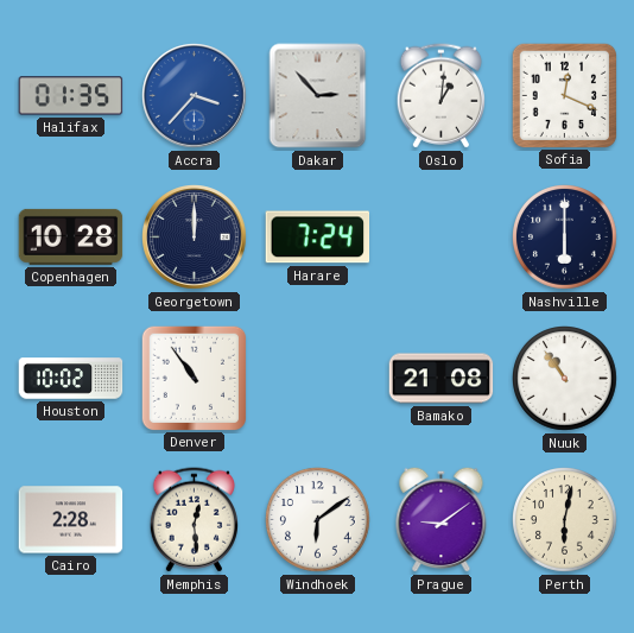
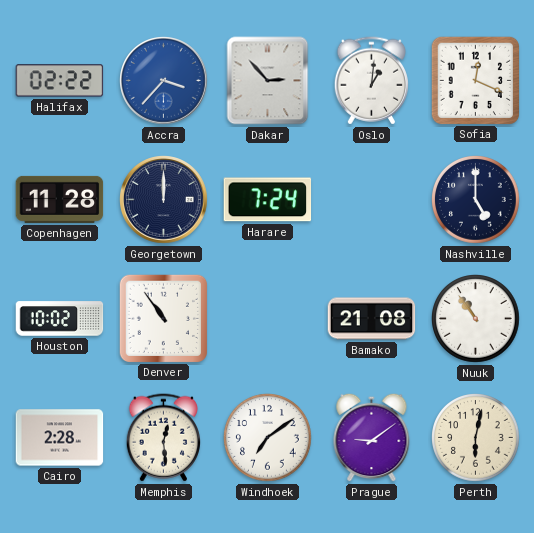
Halifax: 01:35 -> 02:22
Copenhagen: 10:28 -> 11:28
Nashville: 6:00 -> 5:00
Windhoek: 6:09 -> 7:09
